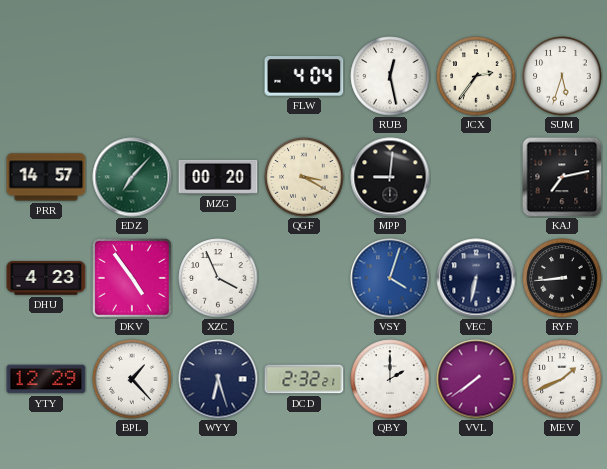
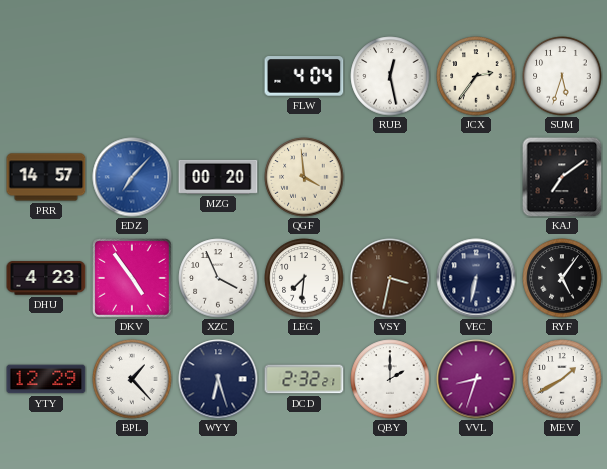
EDZ dial: green -> blue
QGF: 3:20 -> 3:59
MPP: 9:01 -> none
KAJ: 7:13 -> 7:09
LEG: none -> 7:31
VSY: 4:03 -> 3:32
VSY dial: blue -> brown
RYF: 8:44 -> 5:06
VVL: 7:39 -> 8:33
MEV: 1:41 -> 1:40
